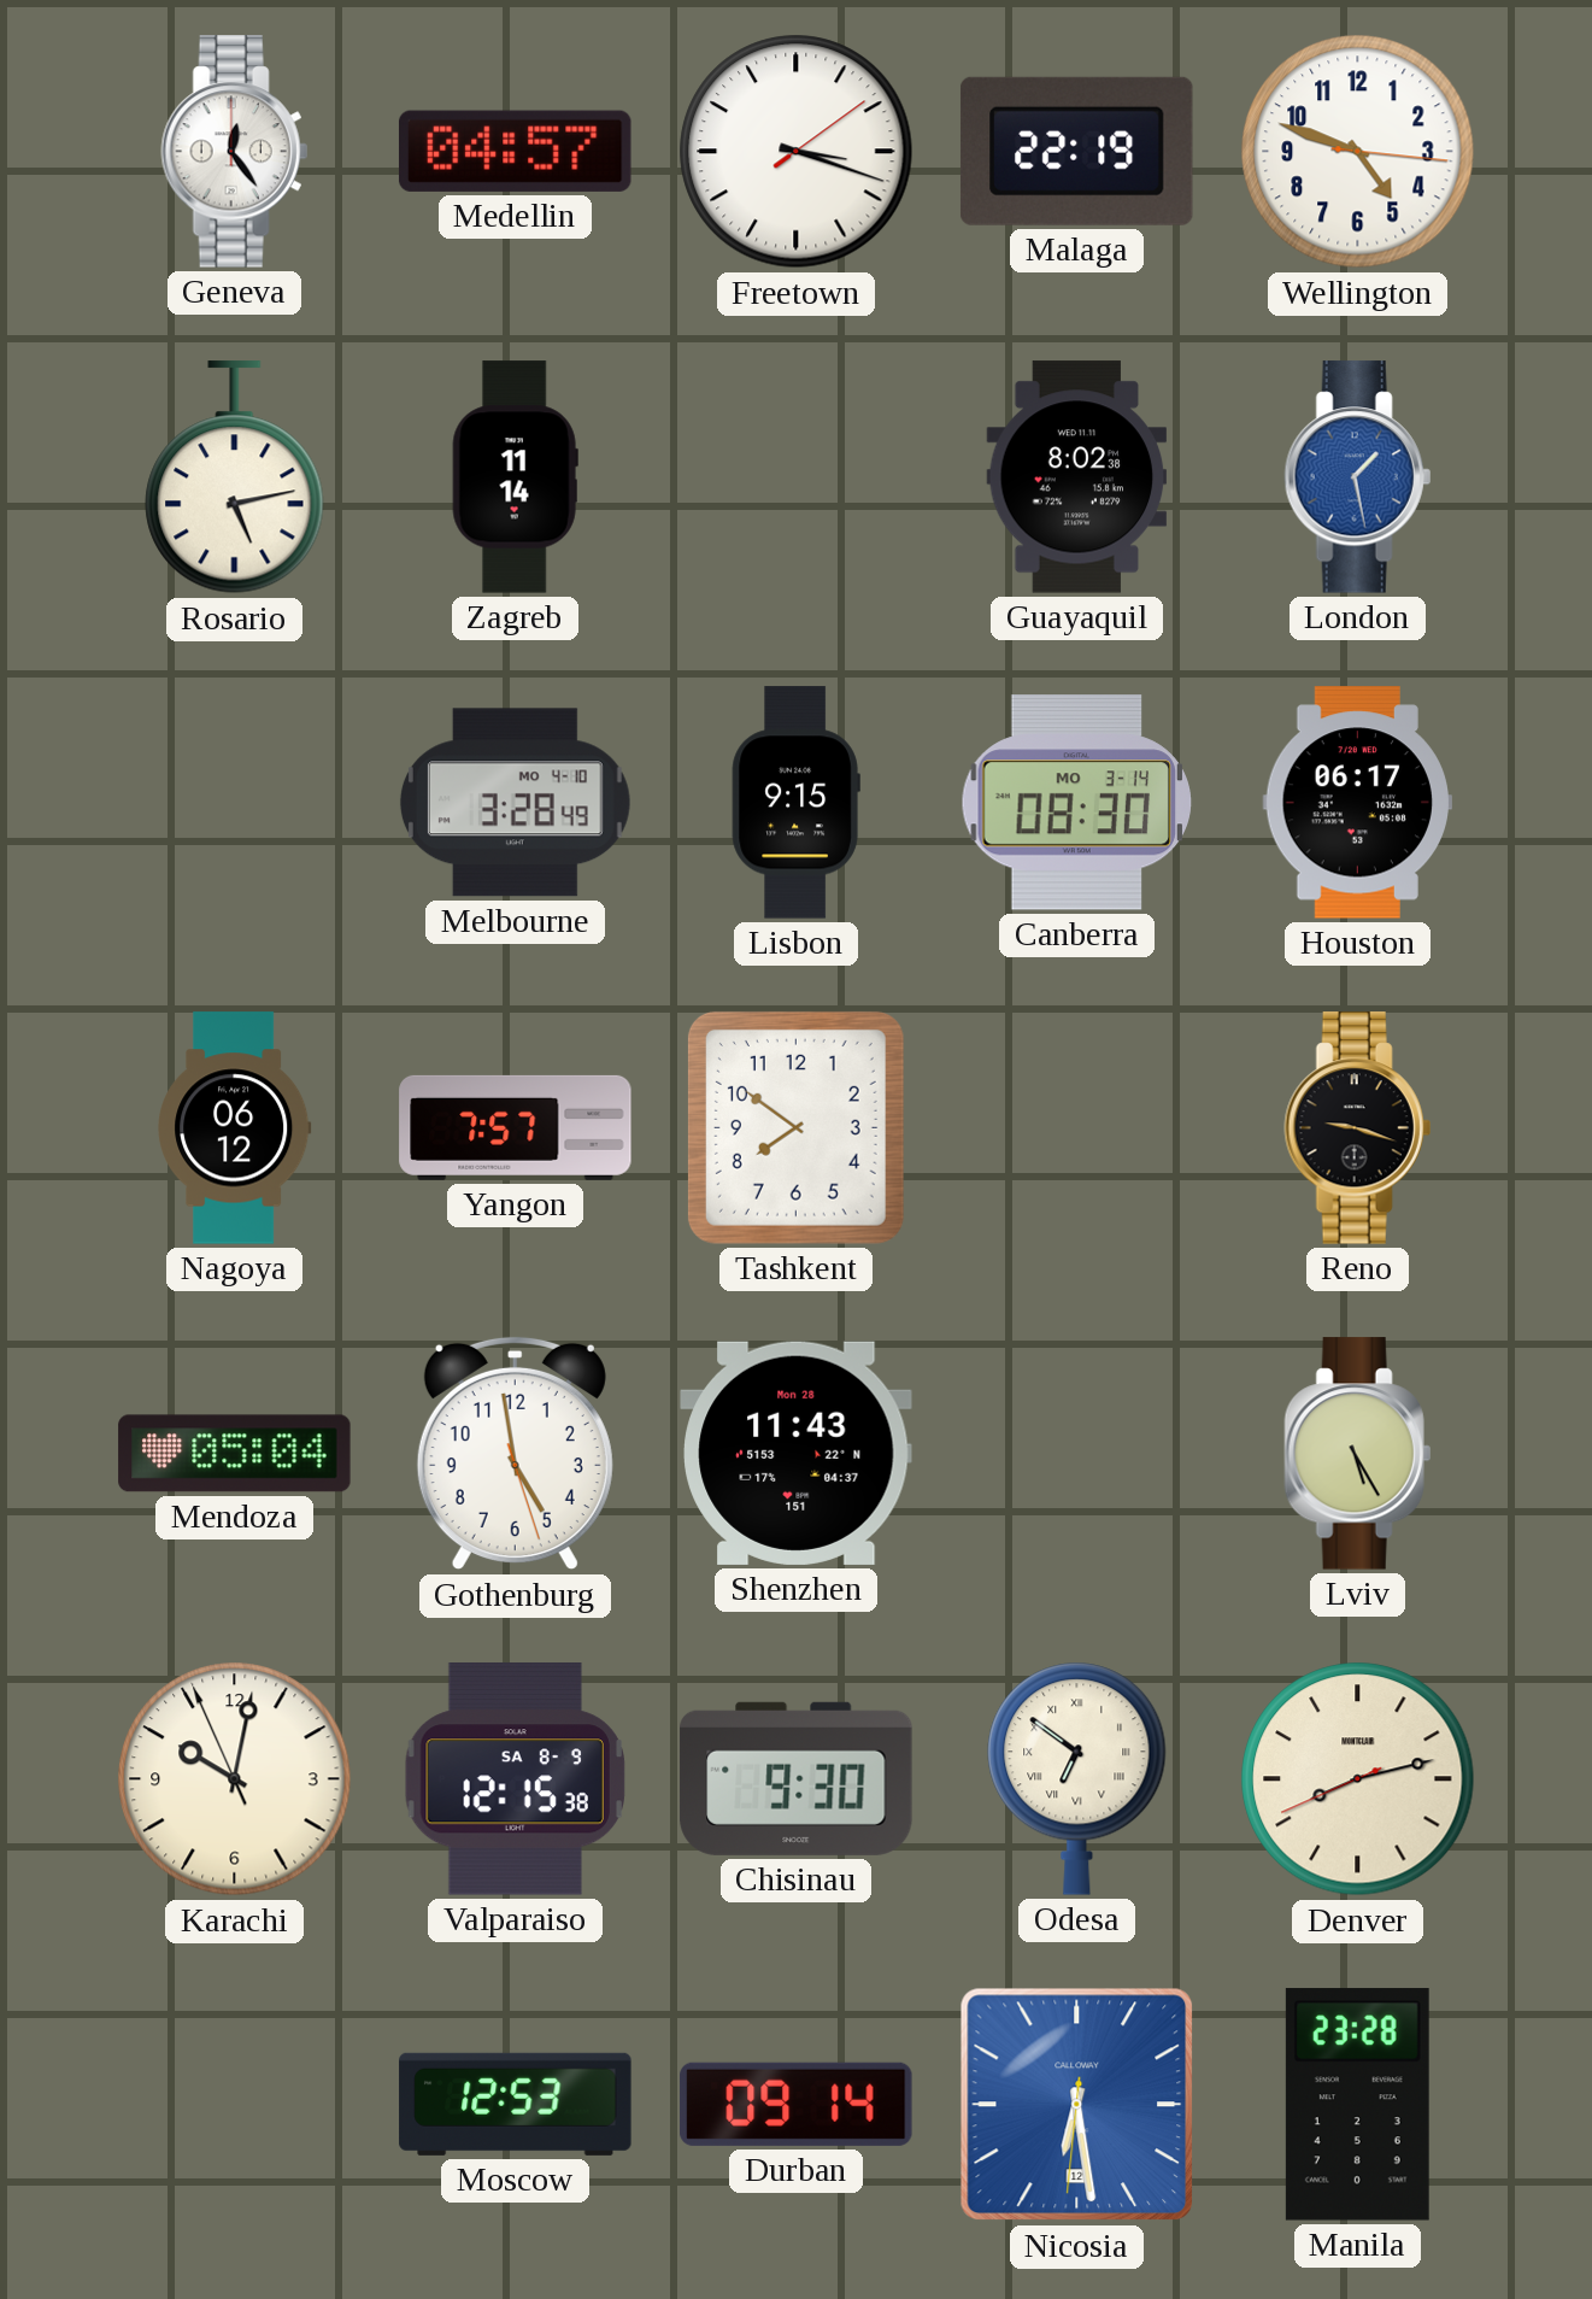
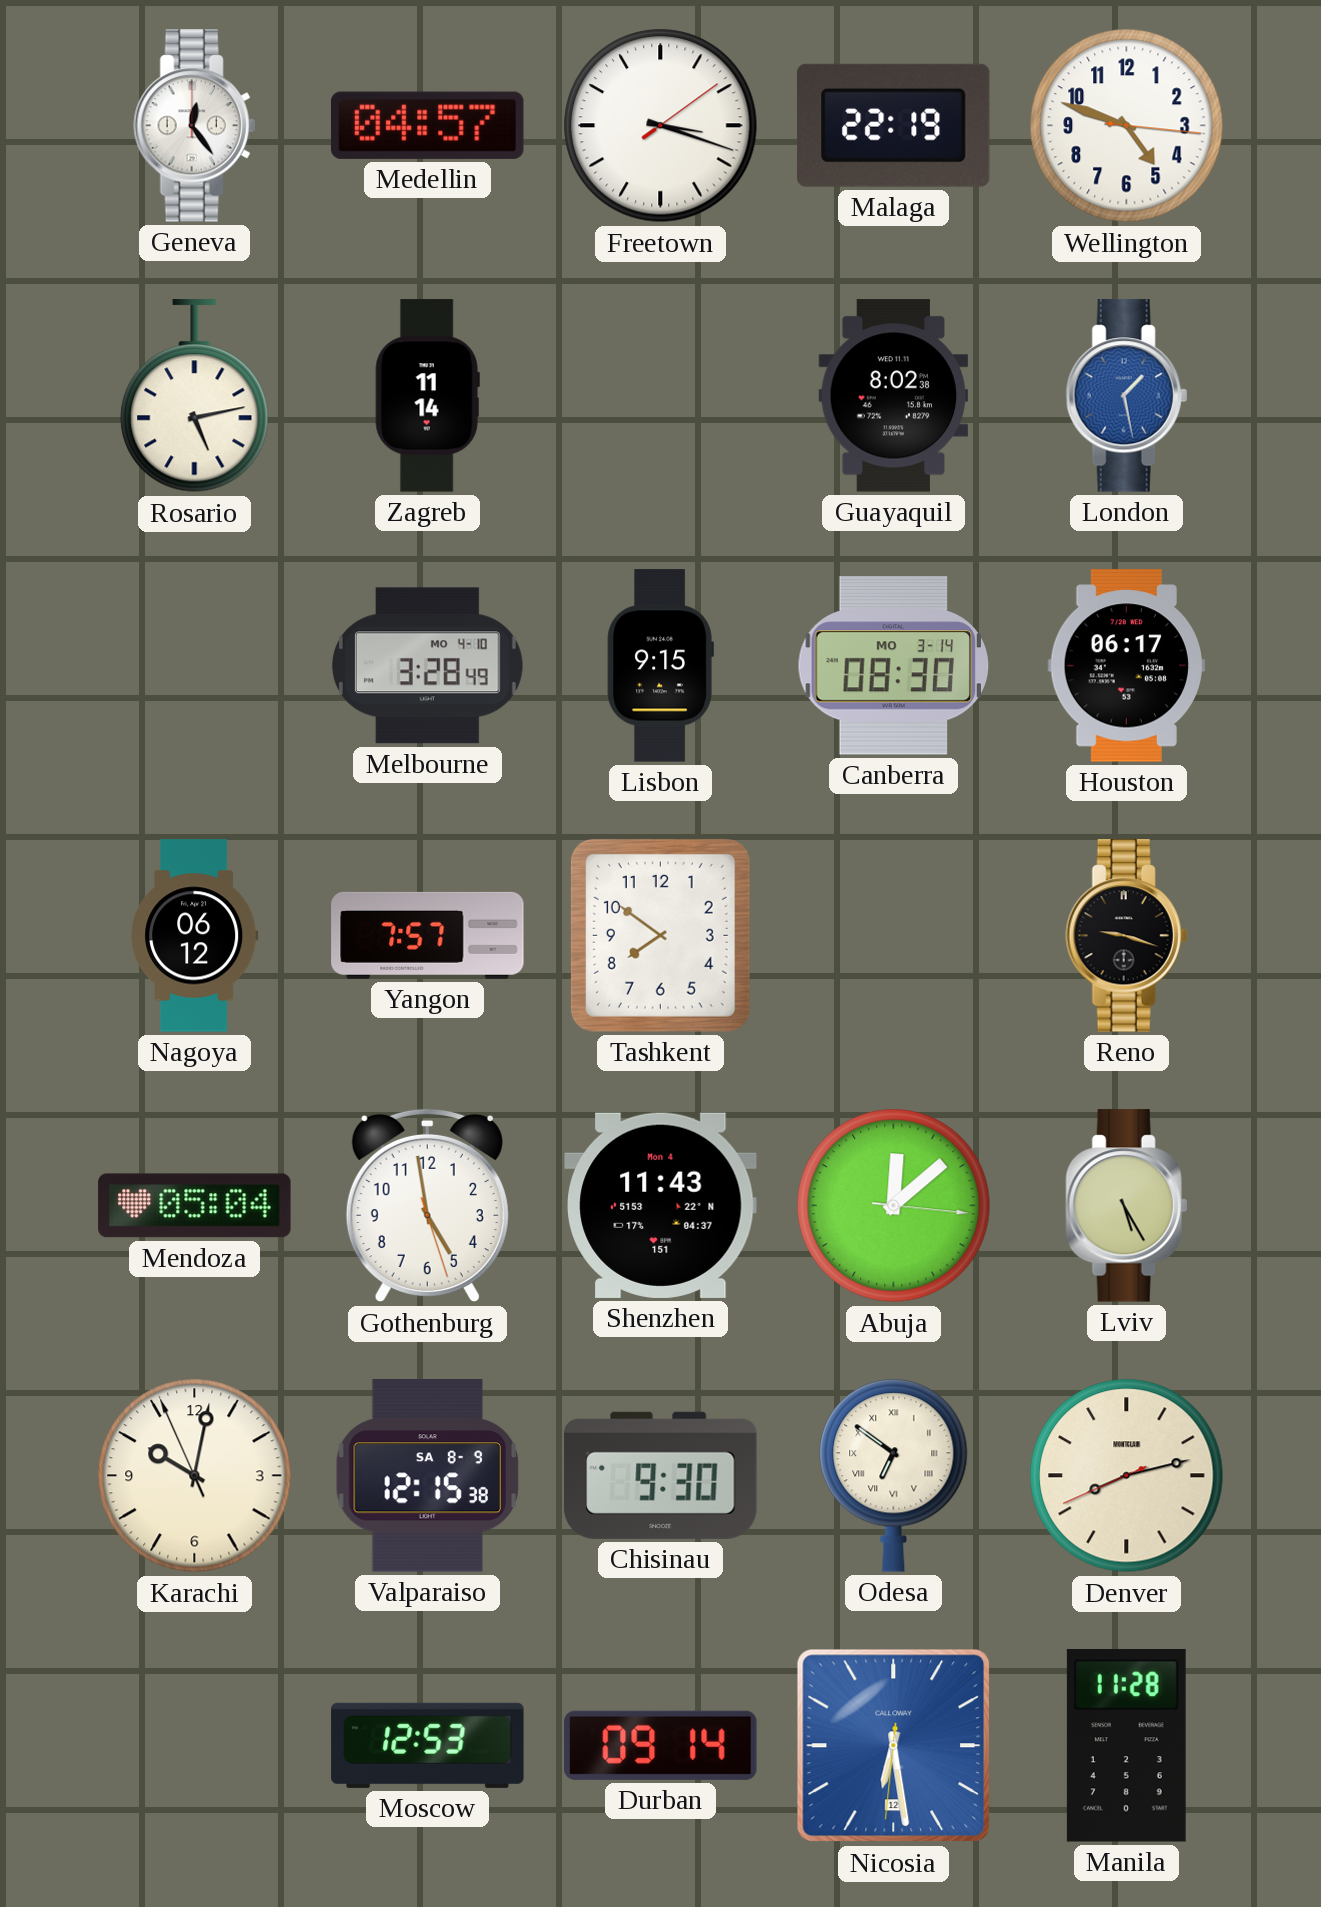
Shenzhen date: Mon 28 -> Mon 4
Abuja: none -> 12:08
Manila: 23:28 -> 11:28
